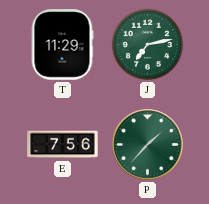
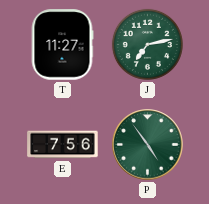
T: 11:29 -> 11:27
P: 1:37 -> 4:54
